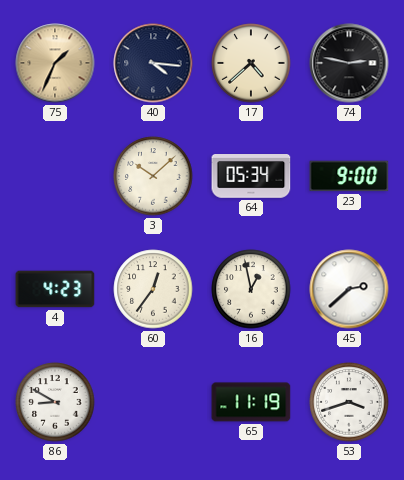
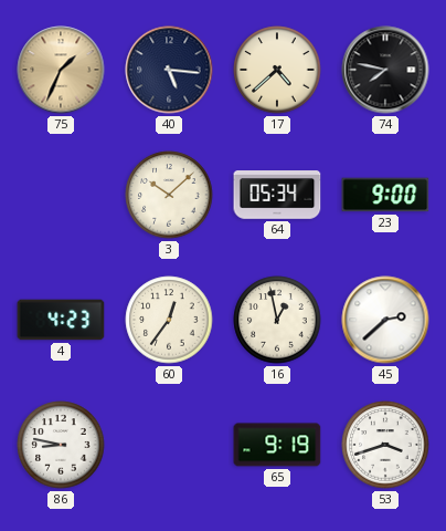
40: 4:16 -> 5:16
74: 2:47 -> 7:47
86: 8:50 -> 8:47
65: 11:19 -> 9:19
